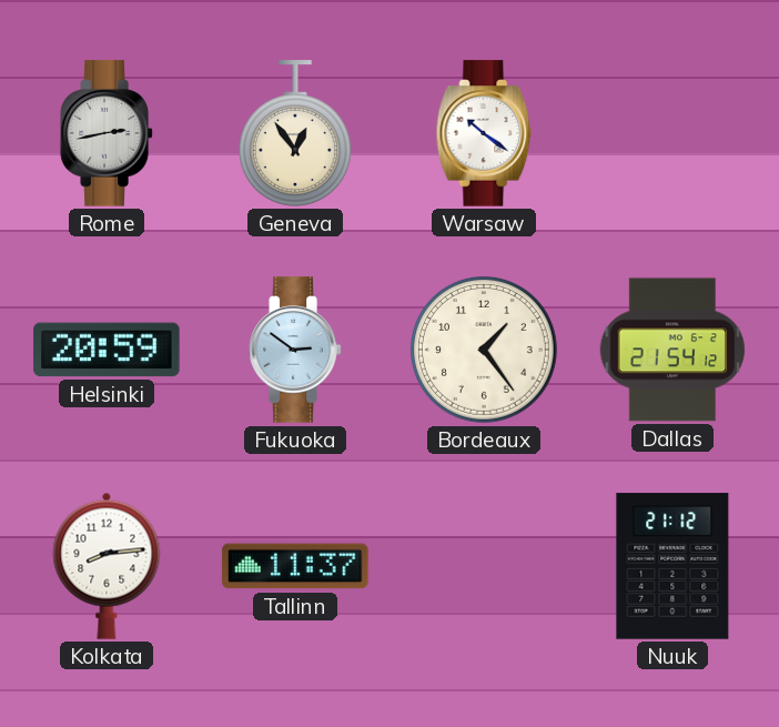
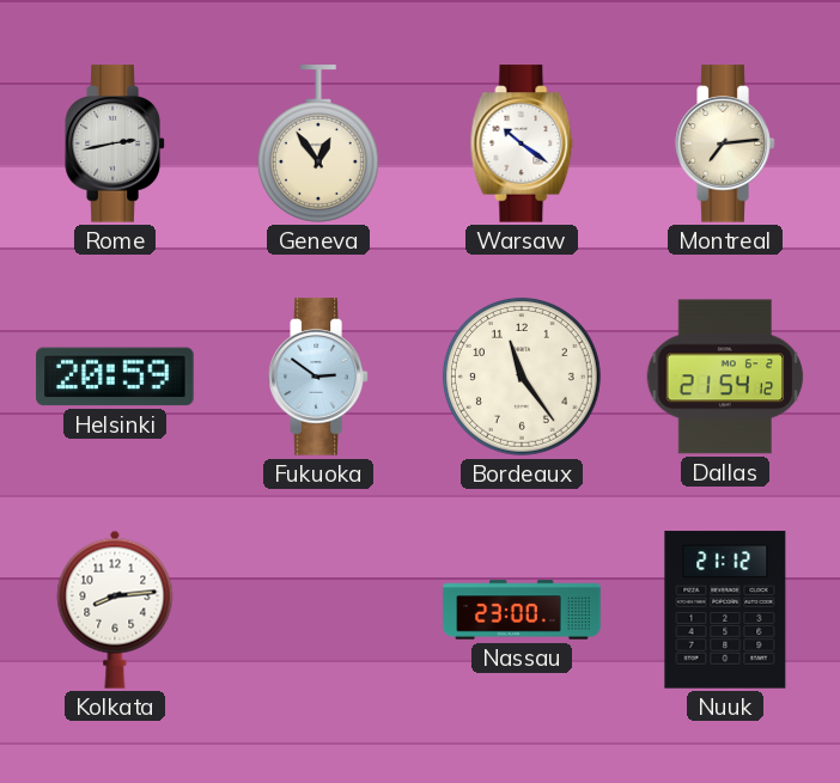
Montreal: none -> 7:14
Bordeaux: 1:24 -> 11:24
Tallinn: 11:37 -> none
Nassau: none -> 23:00
